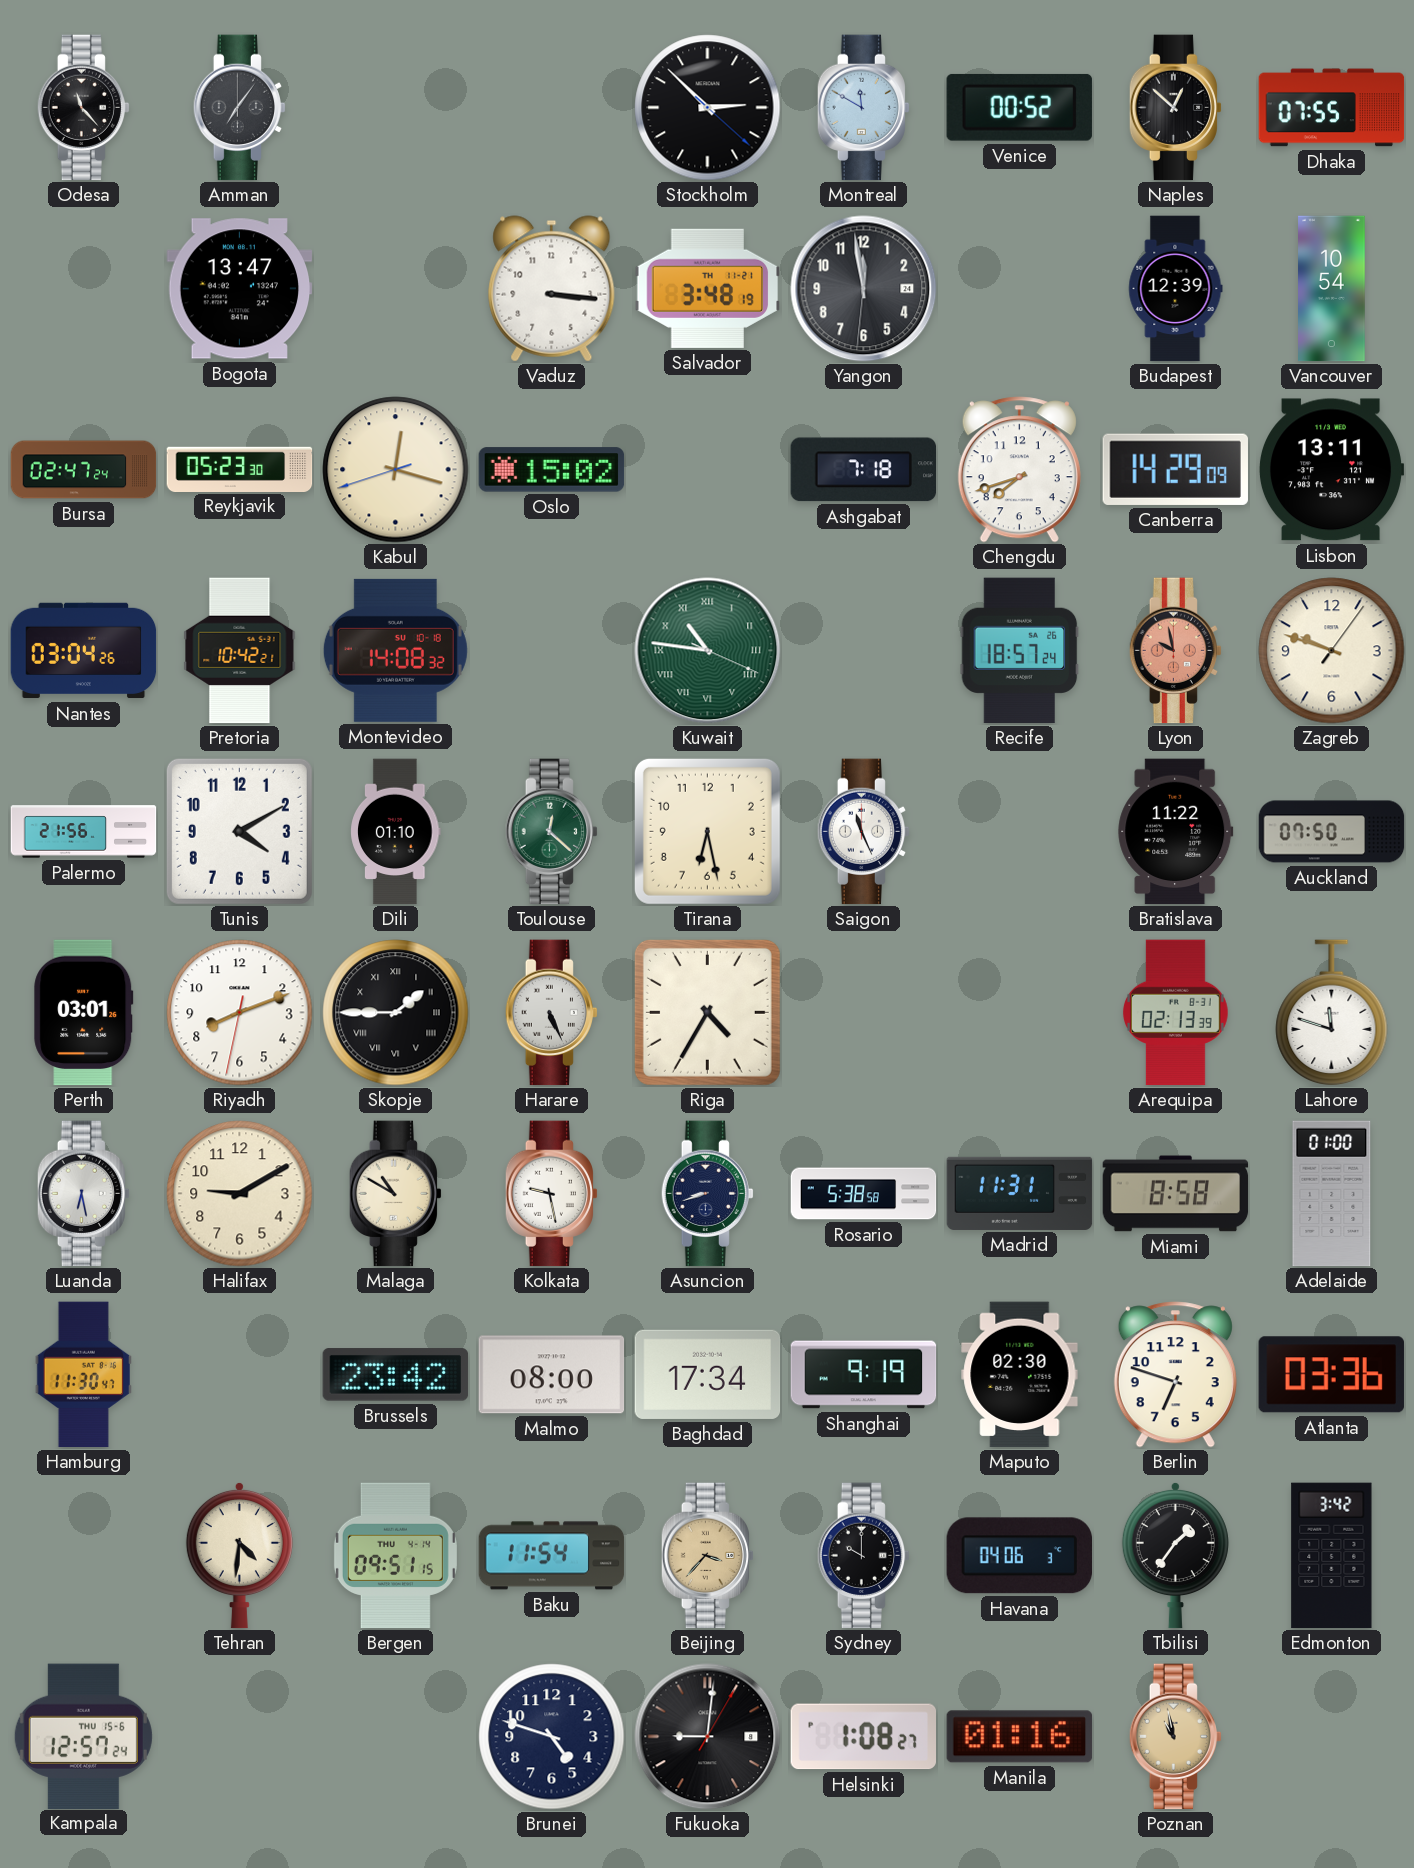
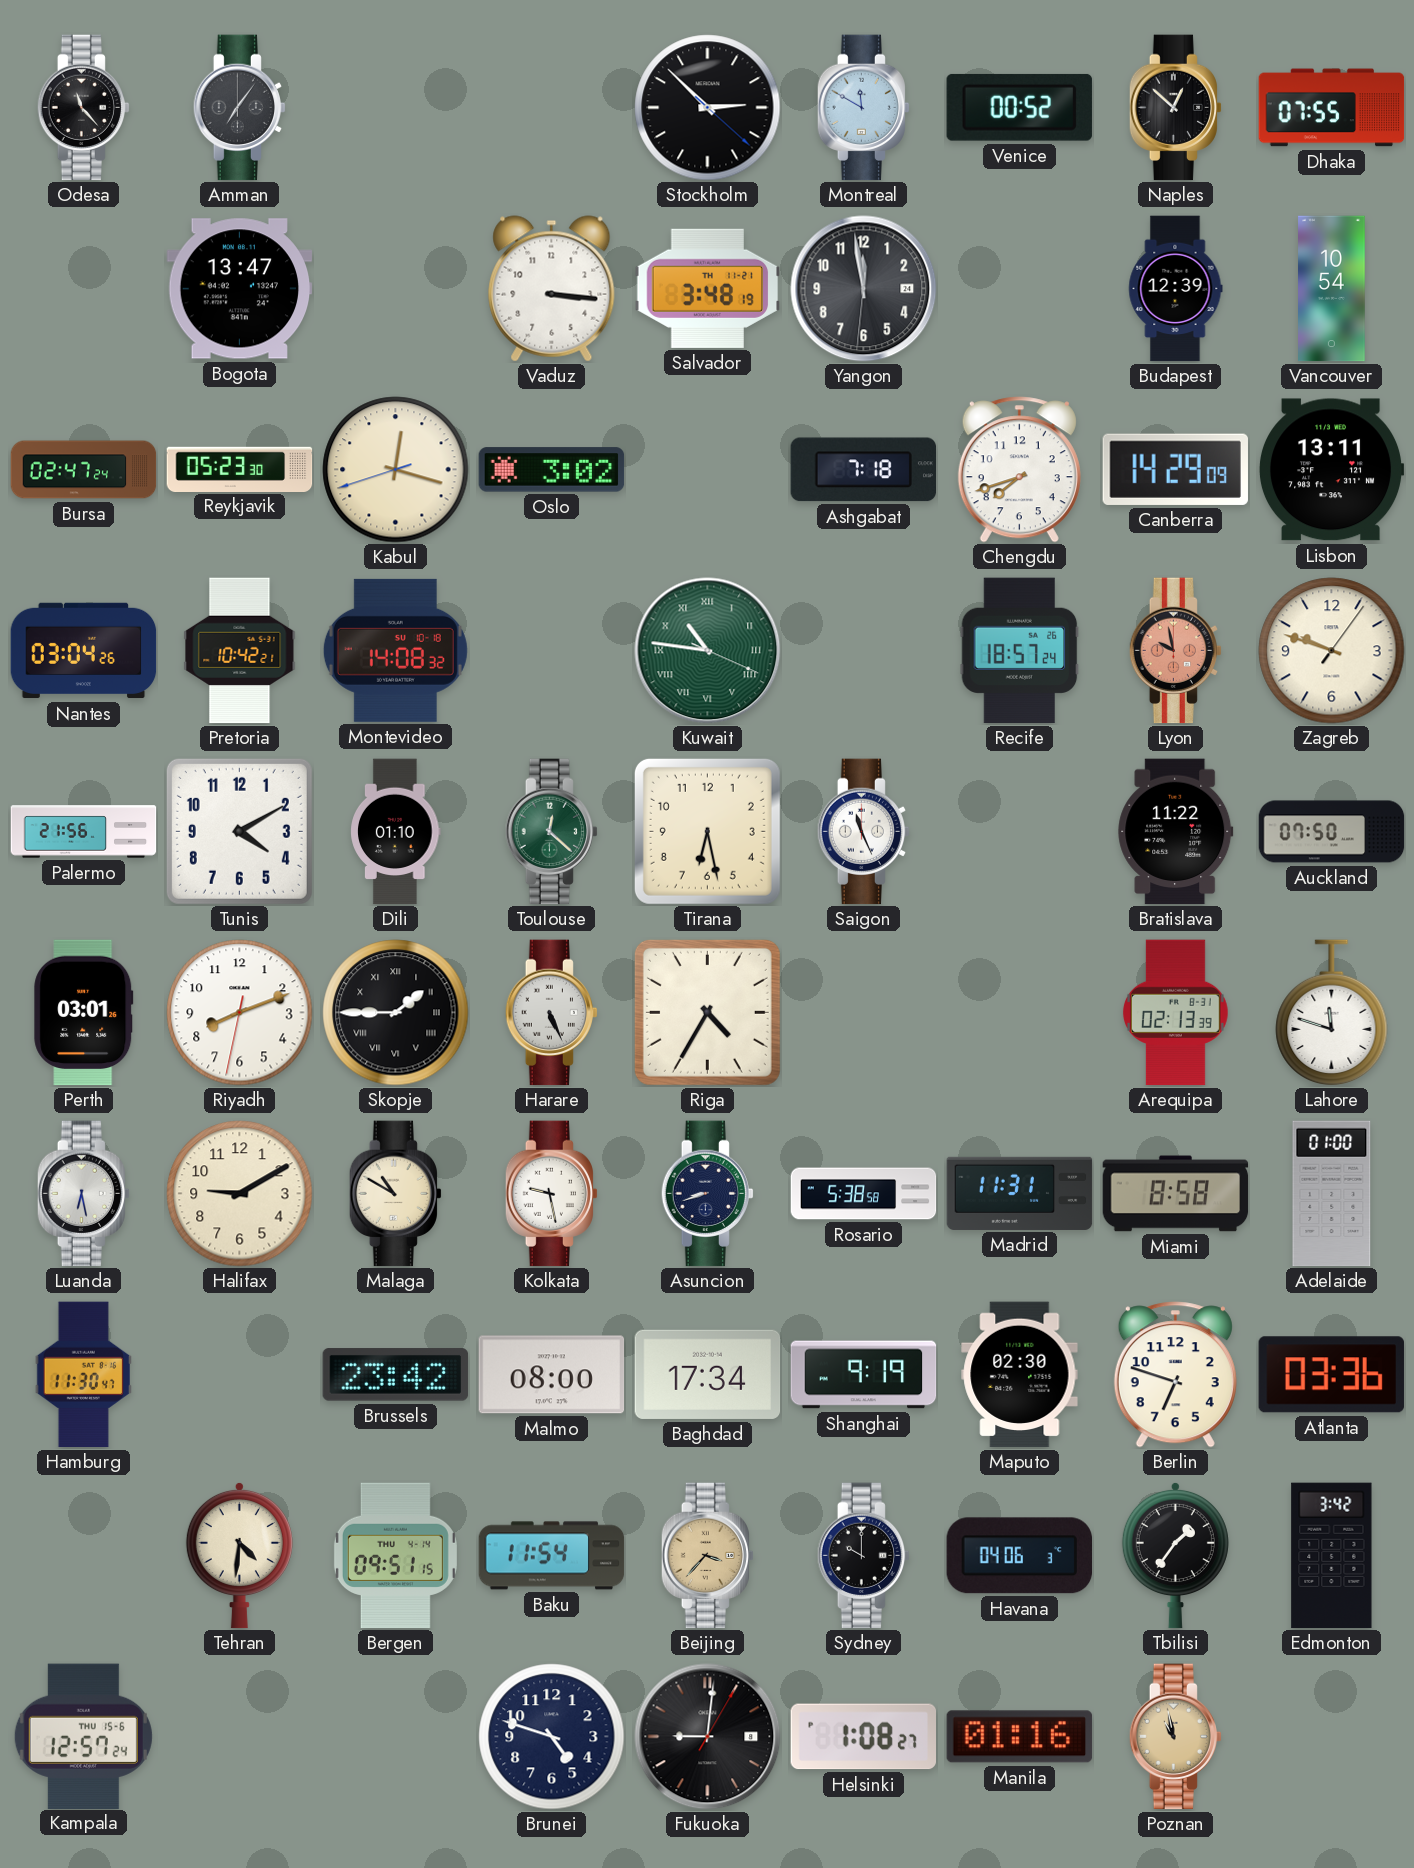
Oslo: 15:02 -> 3:02
